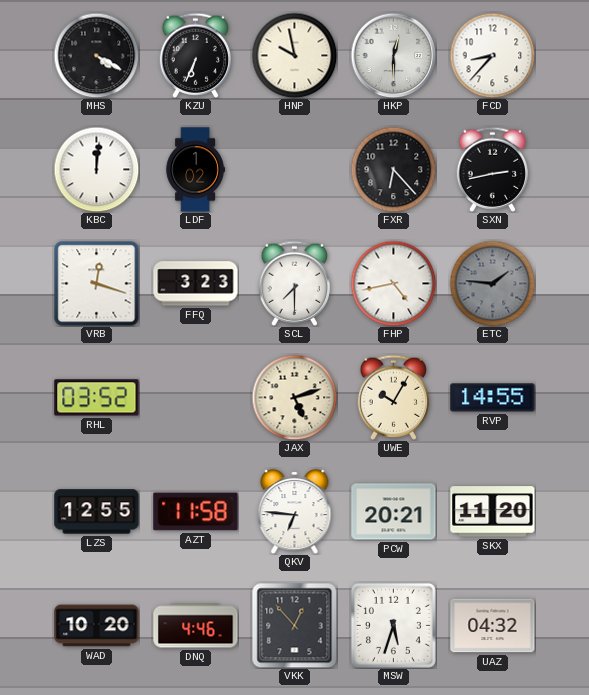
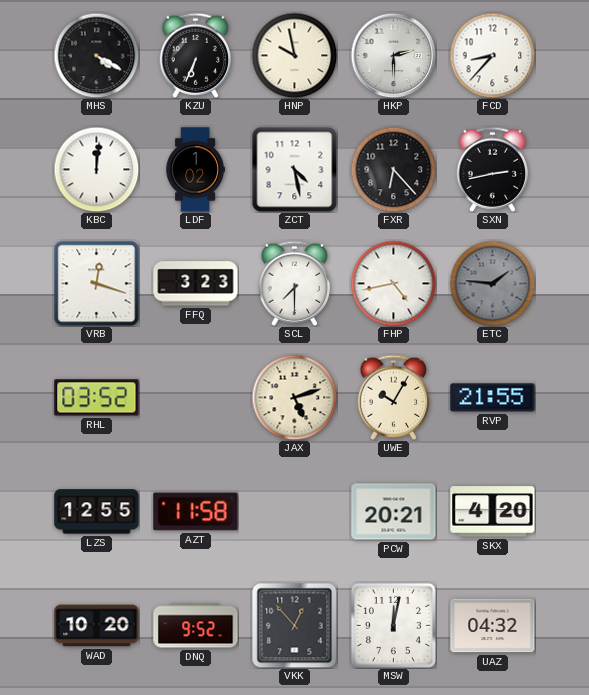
HKP: 12:30 -> 2:30
ZCT: none -> 4:28
RVP: 14:55 -> 21:55
QKV: 6:46 -> none
SKX: 11:20 -> 4:20
DNQ: 4:46 -> 9:52
MSW: 5:33 -> 12:02
